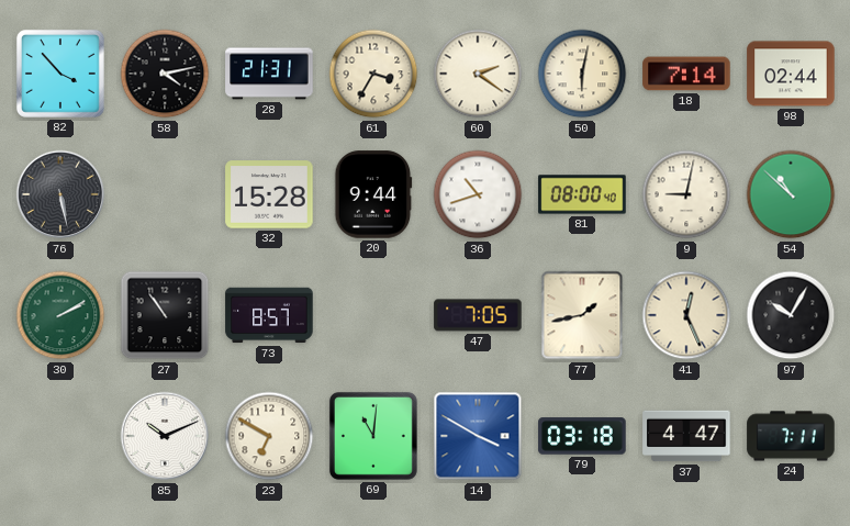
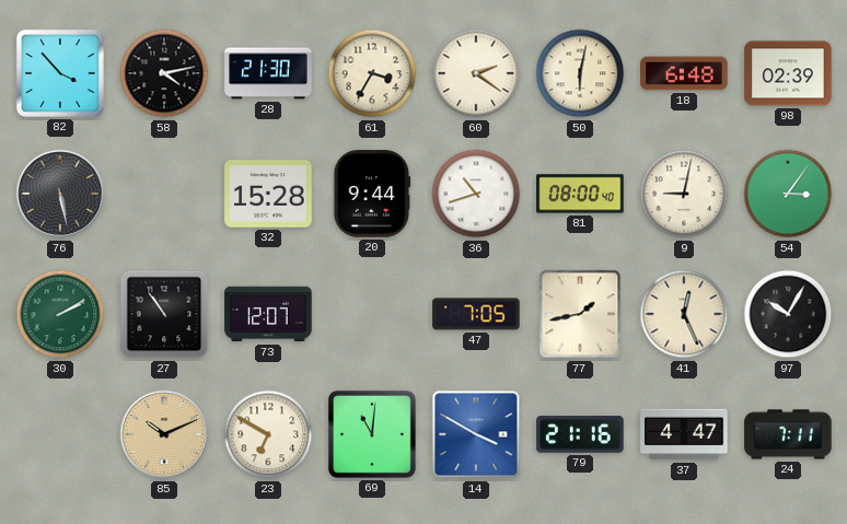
28: 21:31 -> 21:30
18: 7:14 -> 6:48
98: 02:44 -> 02:39
54: 10:52 -> 3:06
73: 8:57 -> 12:07
85 dial: white -> champagne
79: 03:18 -> 21:16
